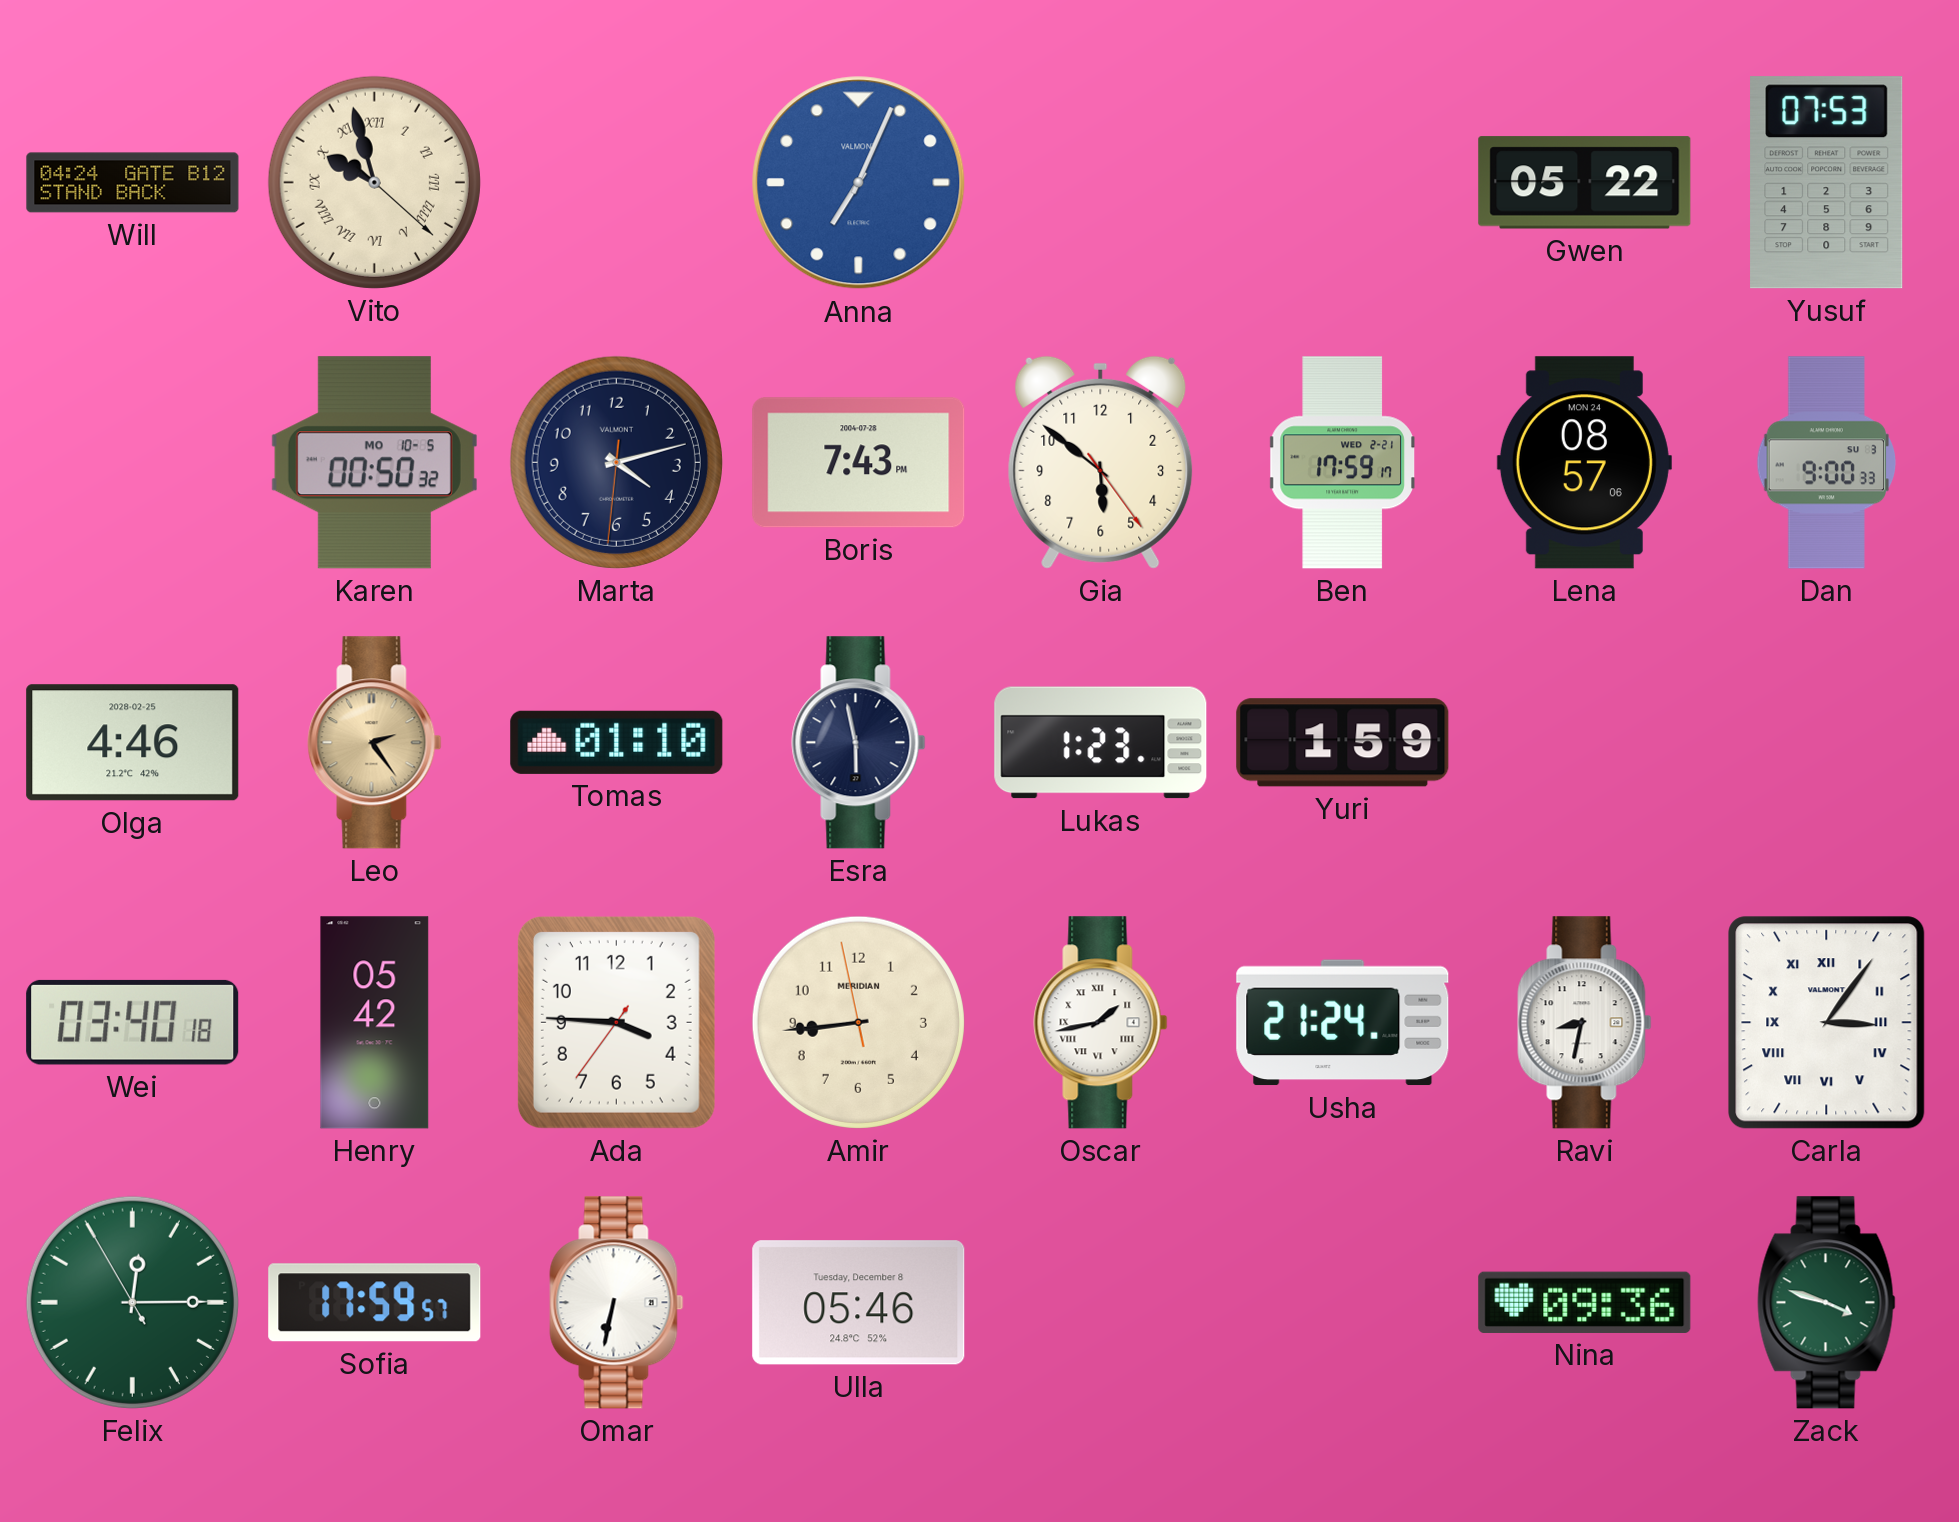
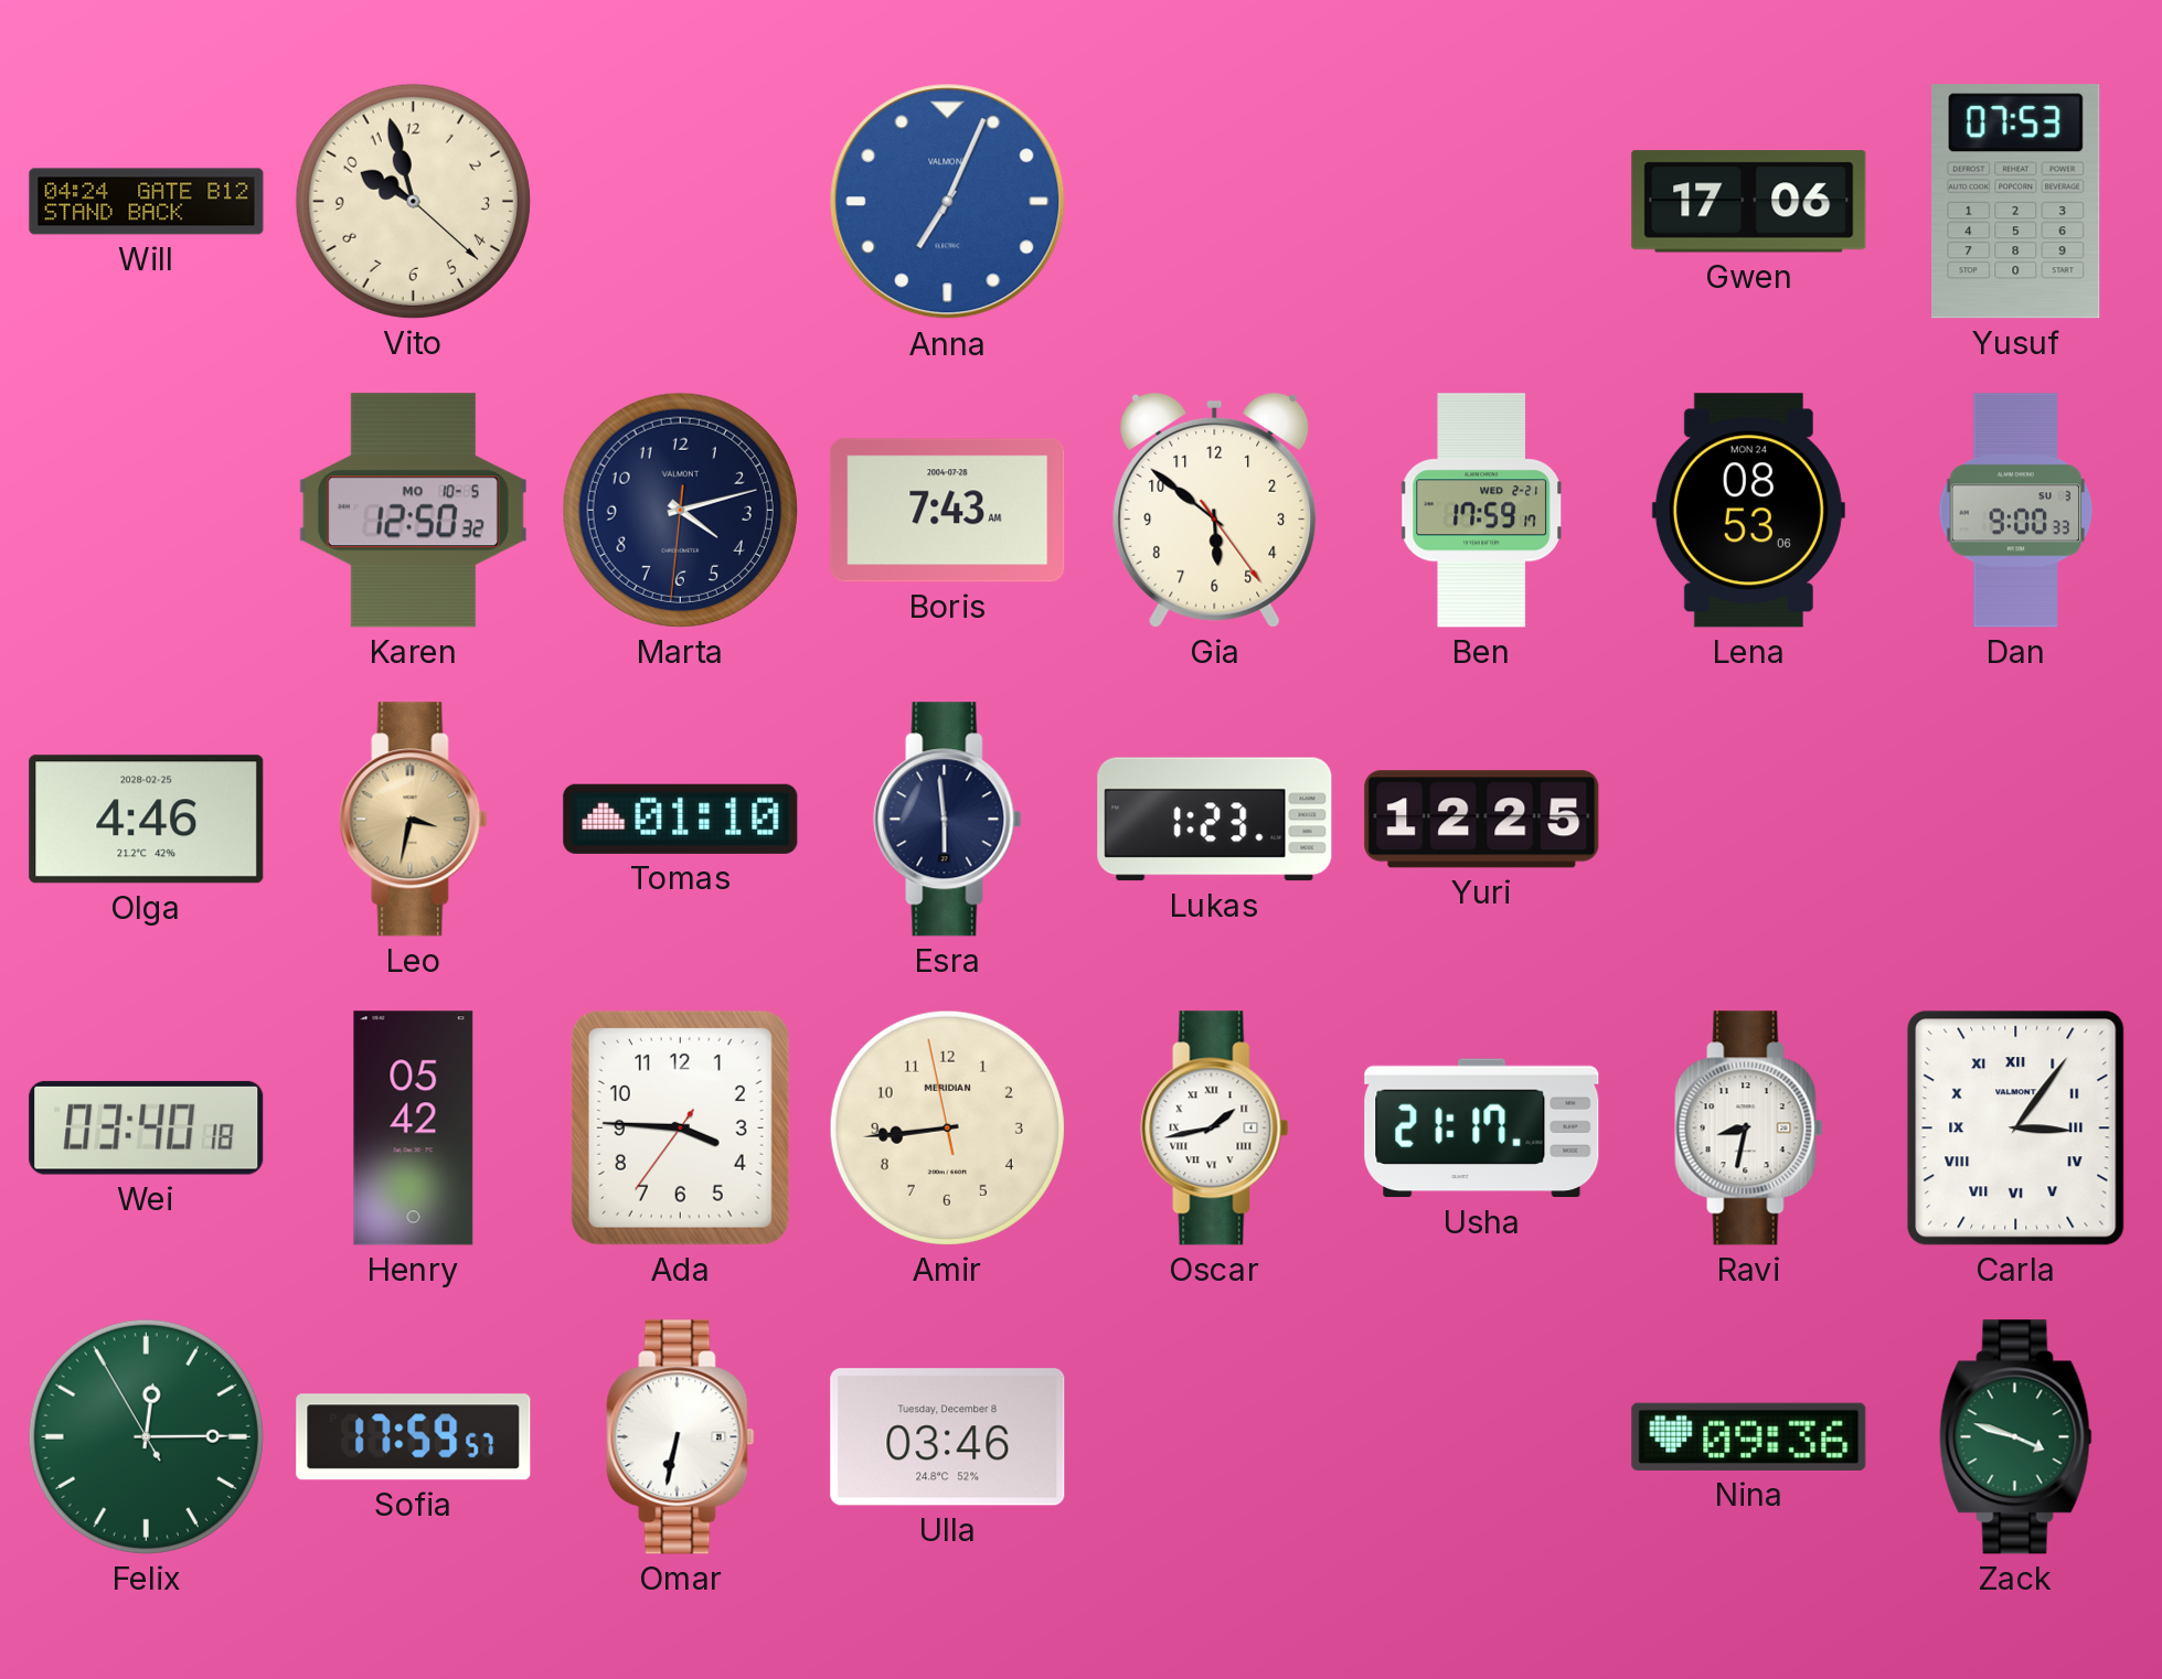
Vito numerals: Roman -> Arabic
Gwen: 05:22 -> 17:06
Karen: 00:50 -> 12:50
Boris: 7:43 PM -> 7:43 AM
Lena: 08:57 -> 08:53
Leo: 2:24 -> 3:32
Esra: 5:58 -> 5:59
Yuri: 1:59 -> 12:25
Usha: 21:24 -> 21:17
Ulla: 05:46 -> 03:46
